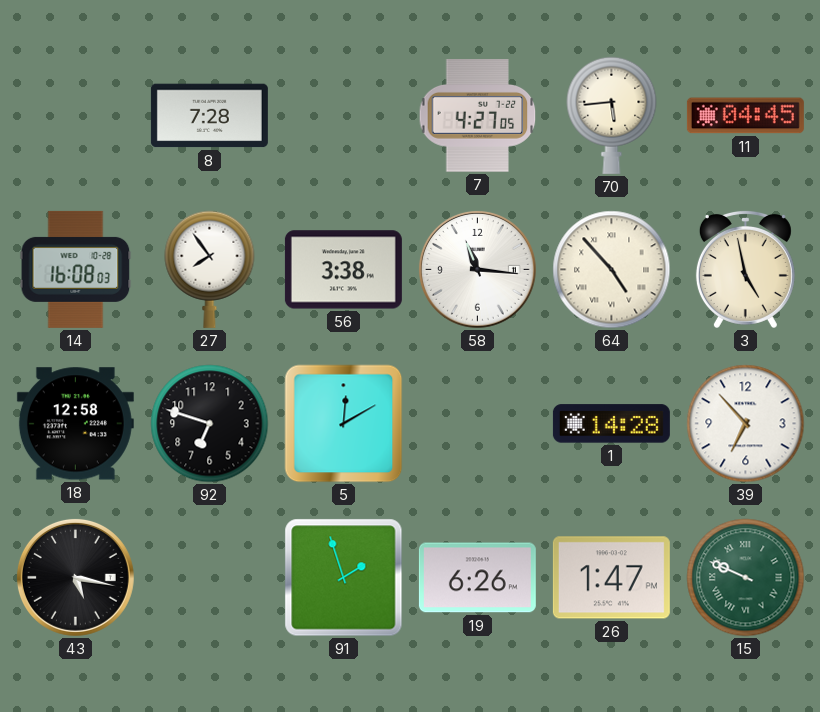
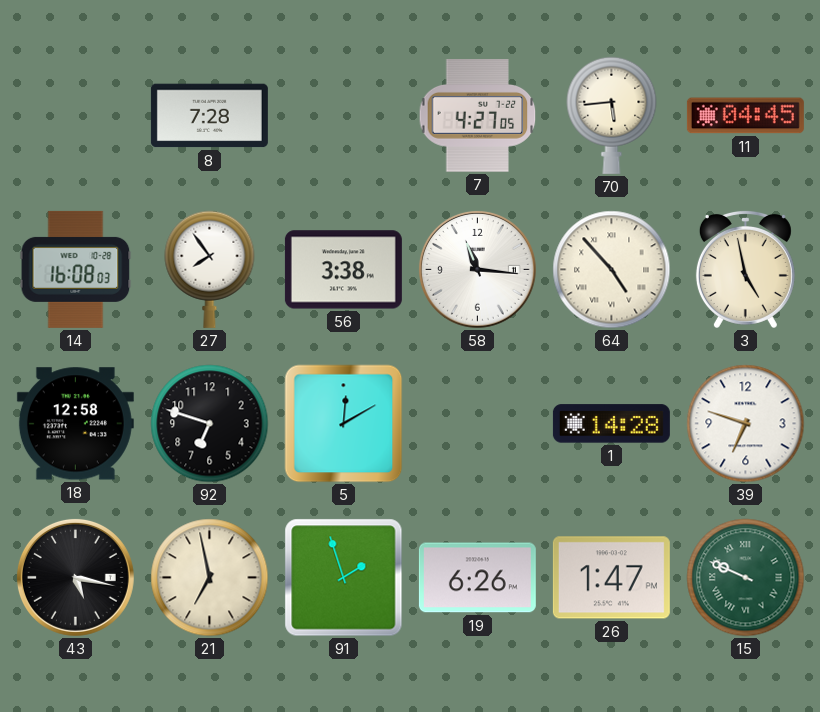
39: 6:53 -> 6:48
21: none -> 6:58
